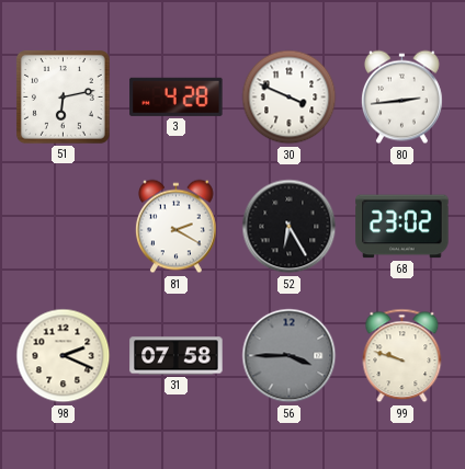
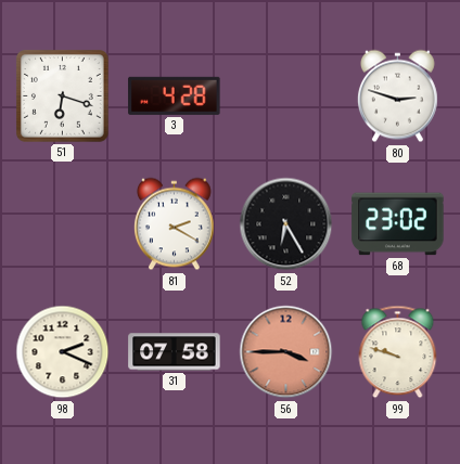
51: 6:13 -> 6:18
30: 3:49 -> none
80: 2:44 -> 2:48
56 dial: grey -> salmon
